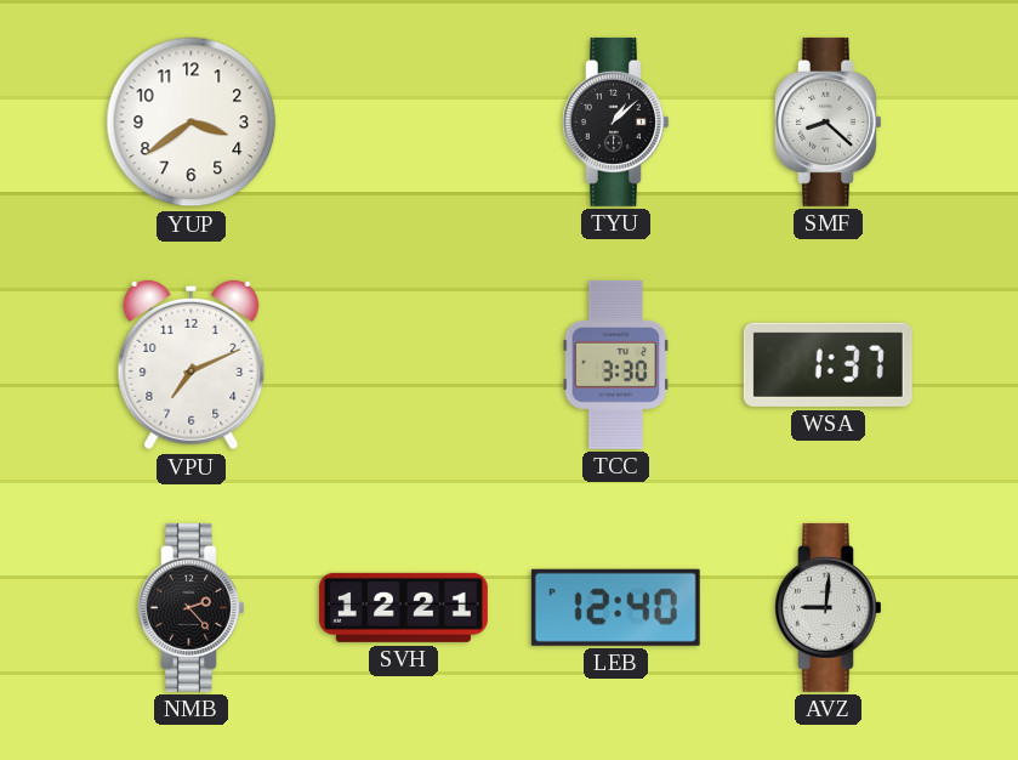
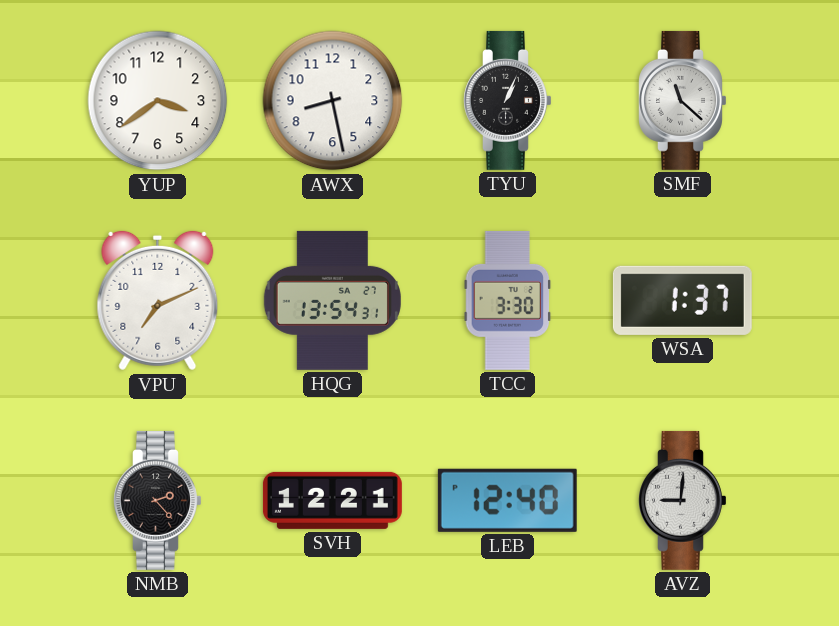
AWX: none -> 8:28
TYU: 1:08 -> 1:04
SMF: 8:22 -> 11:22
HQG: none -> 13:54
